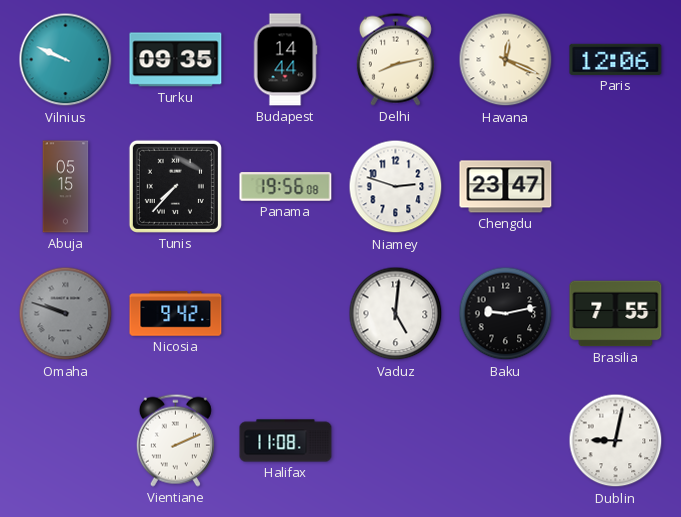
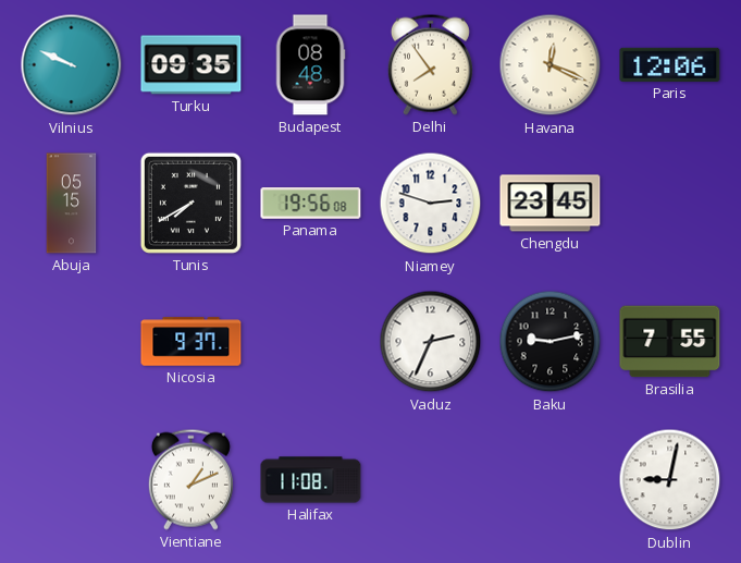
Budapest: 14:44 -> 08:48
Delhi: 8:13 -> 7:54
Tunis: 7:37 -> 7:40
Chengdu: 23:47 -> 23:45
Omaha: 9:48 -> none
Nicosia: 9:42 -> 9:37
Vaduz: 5:01 -> 2:34
Vientiane: 2:11 -> 1:11
